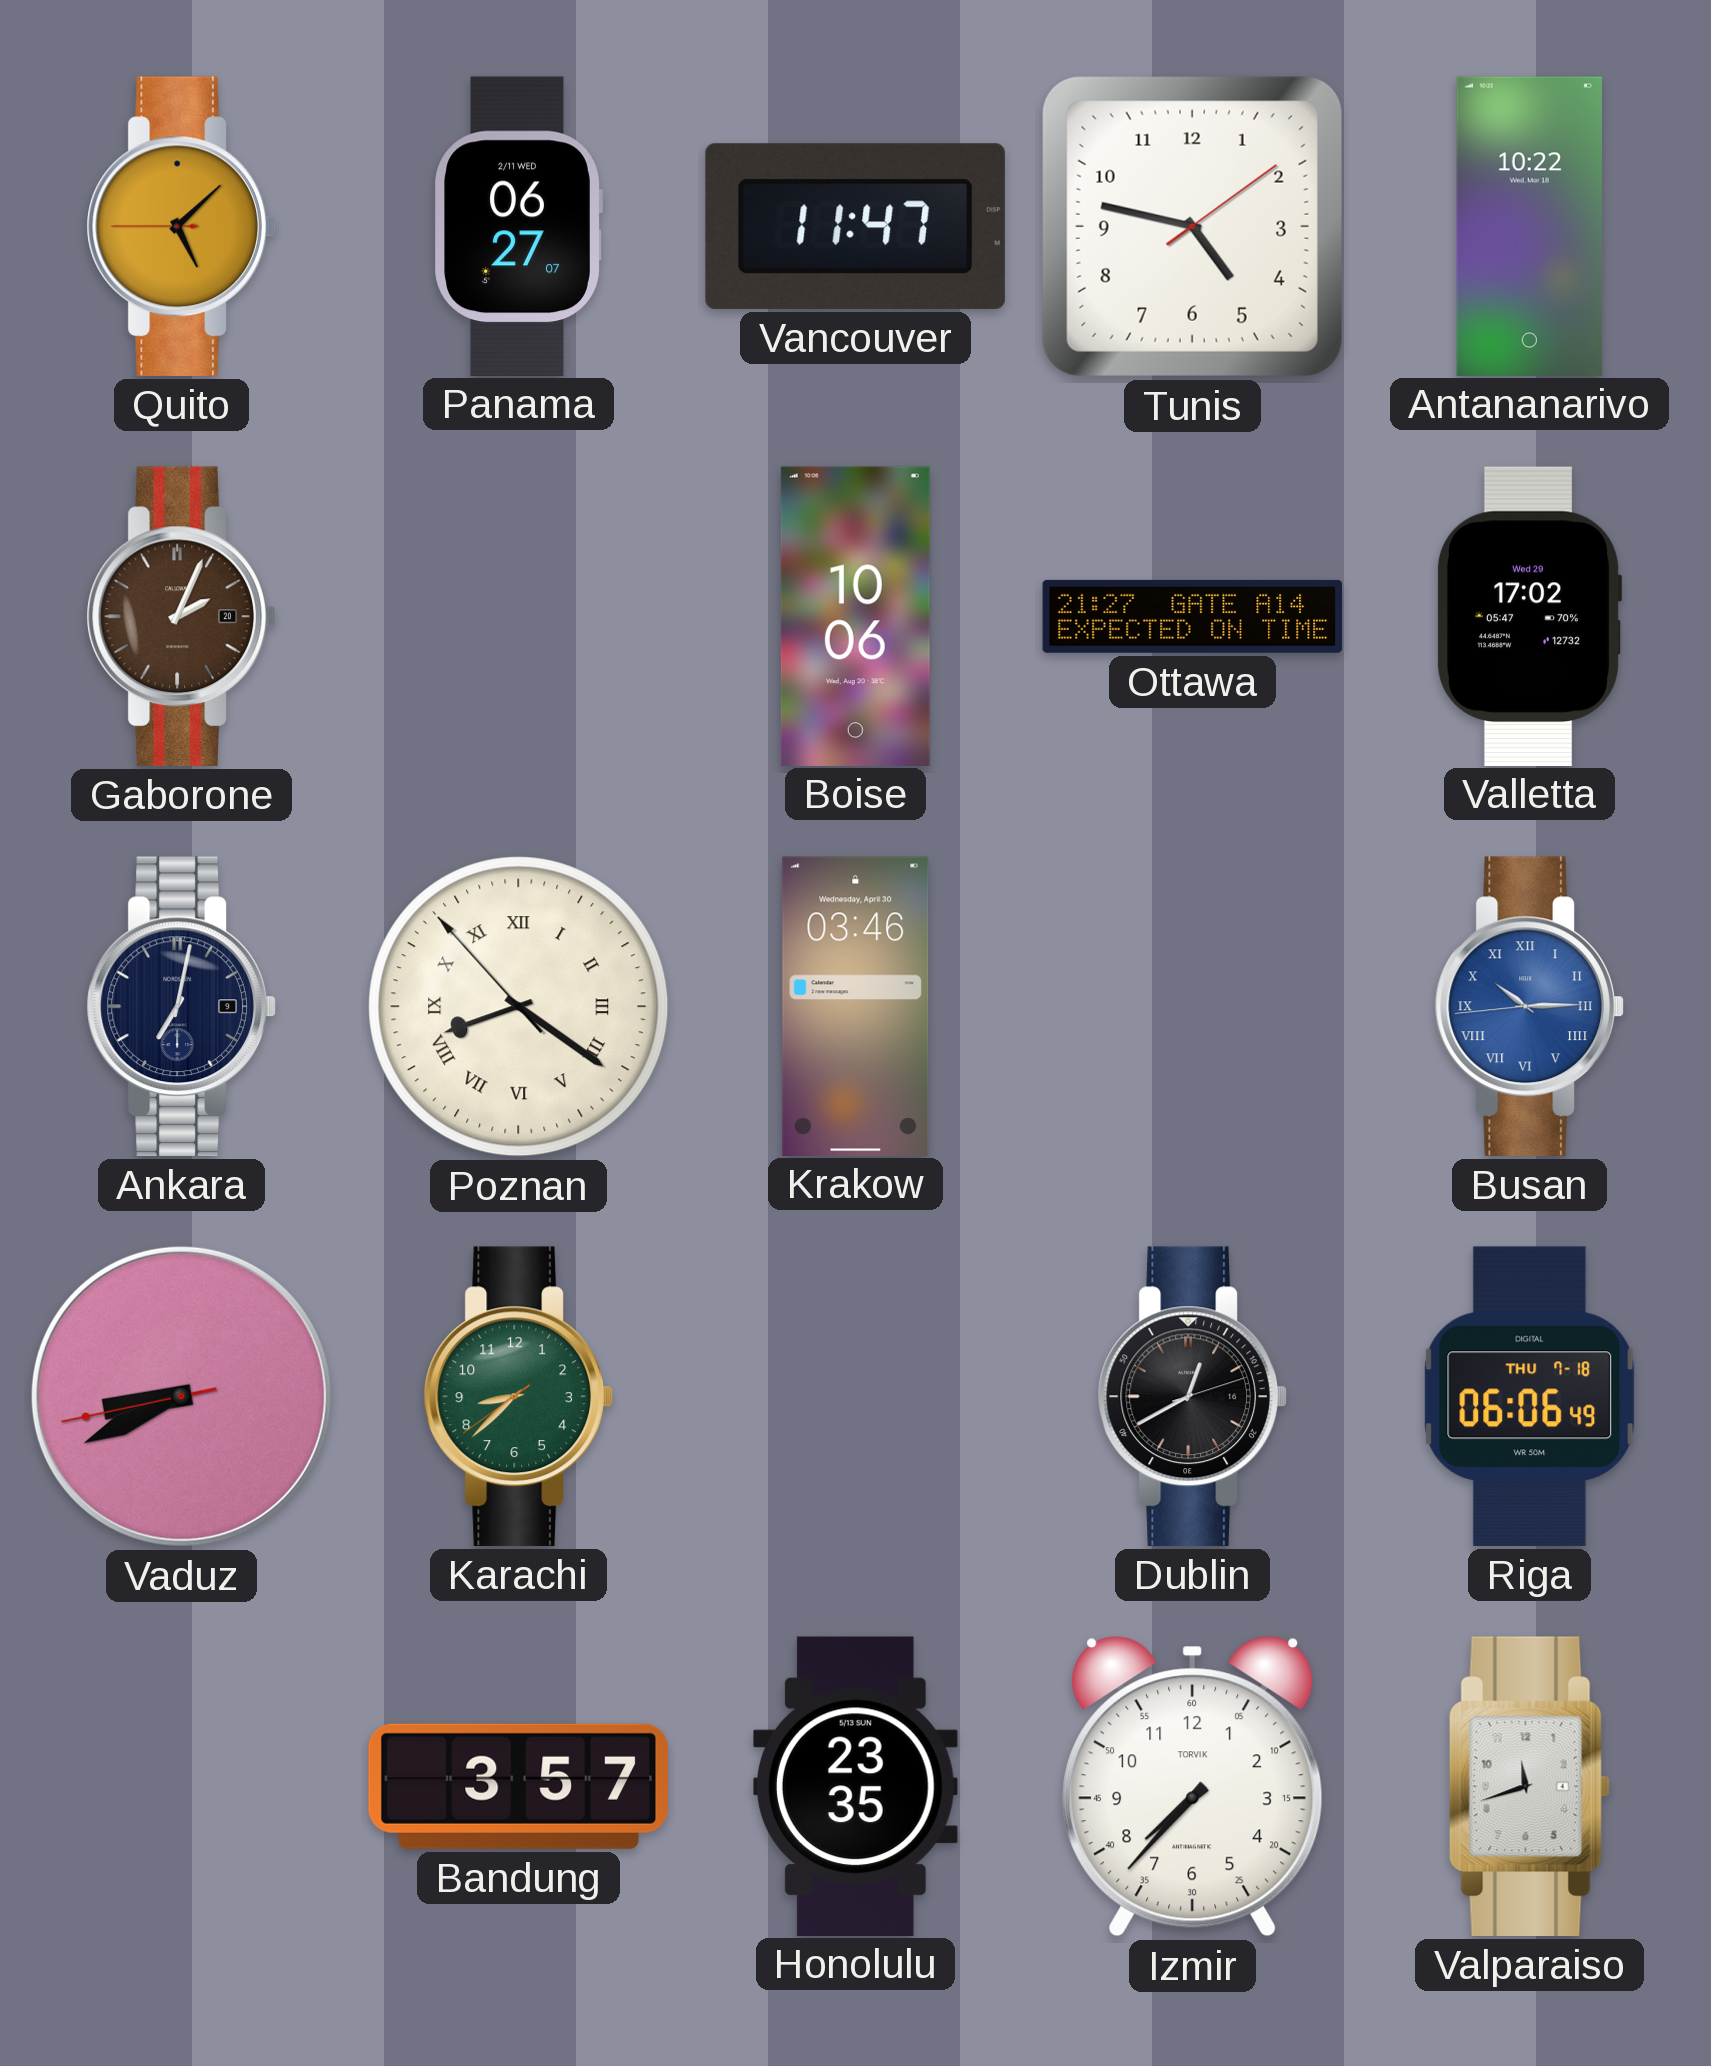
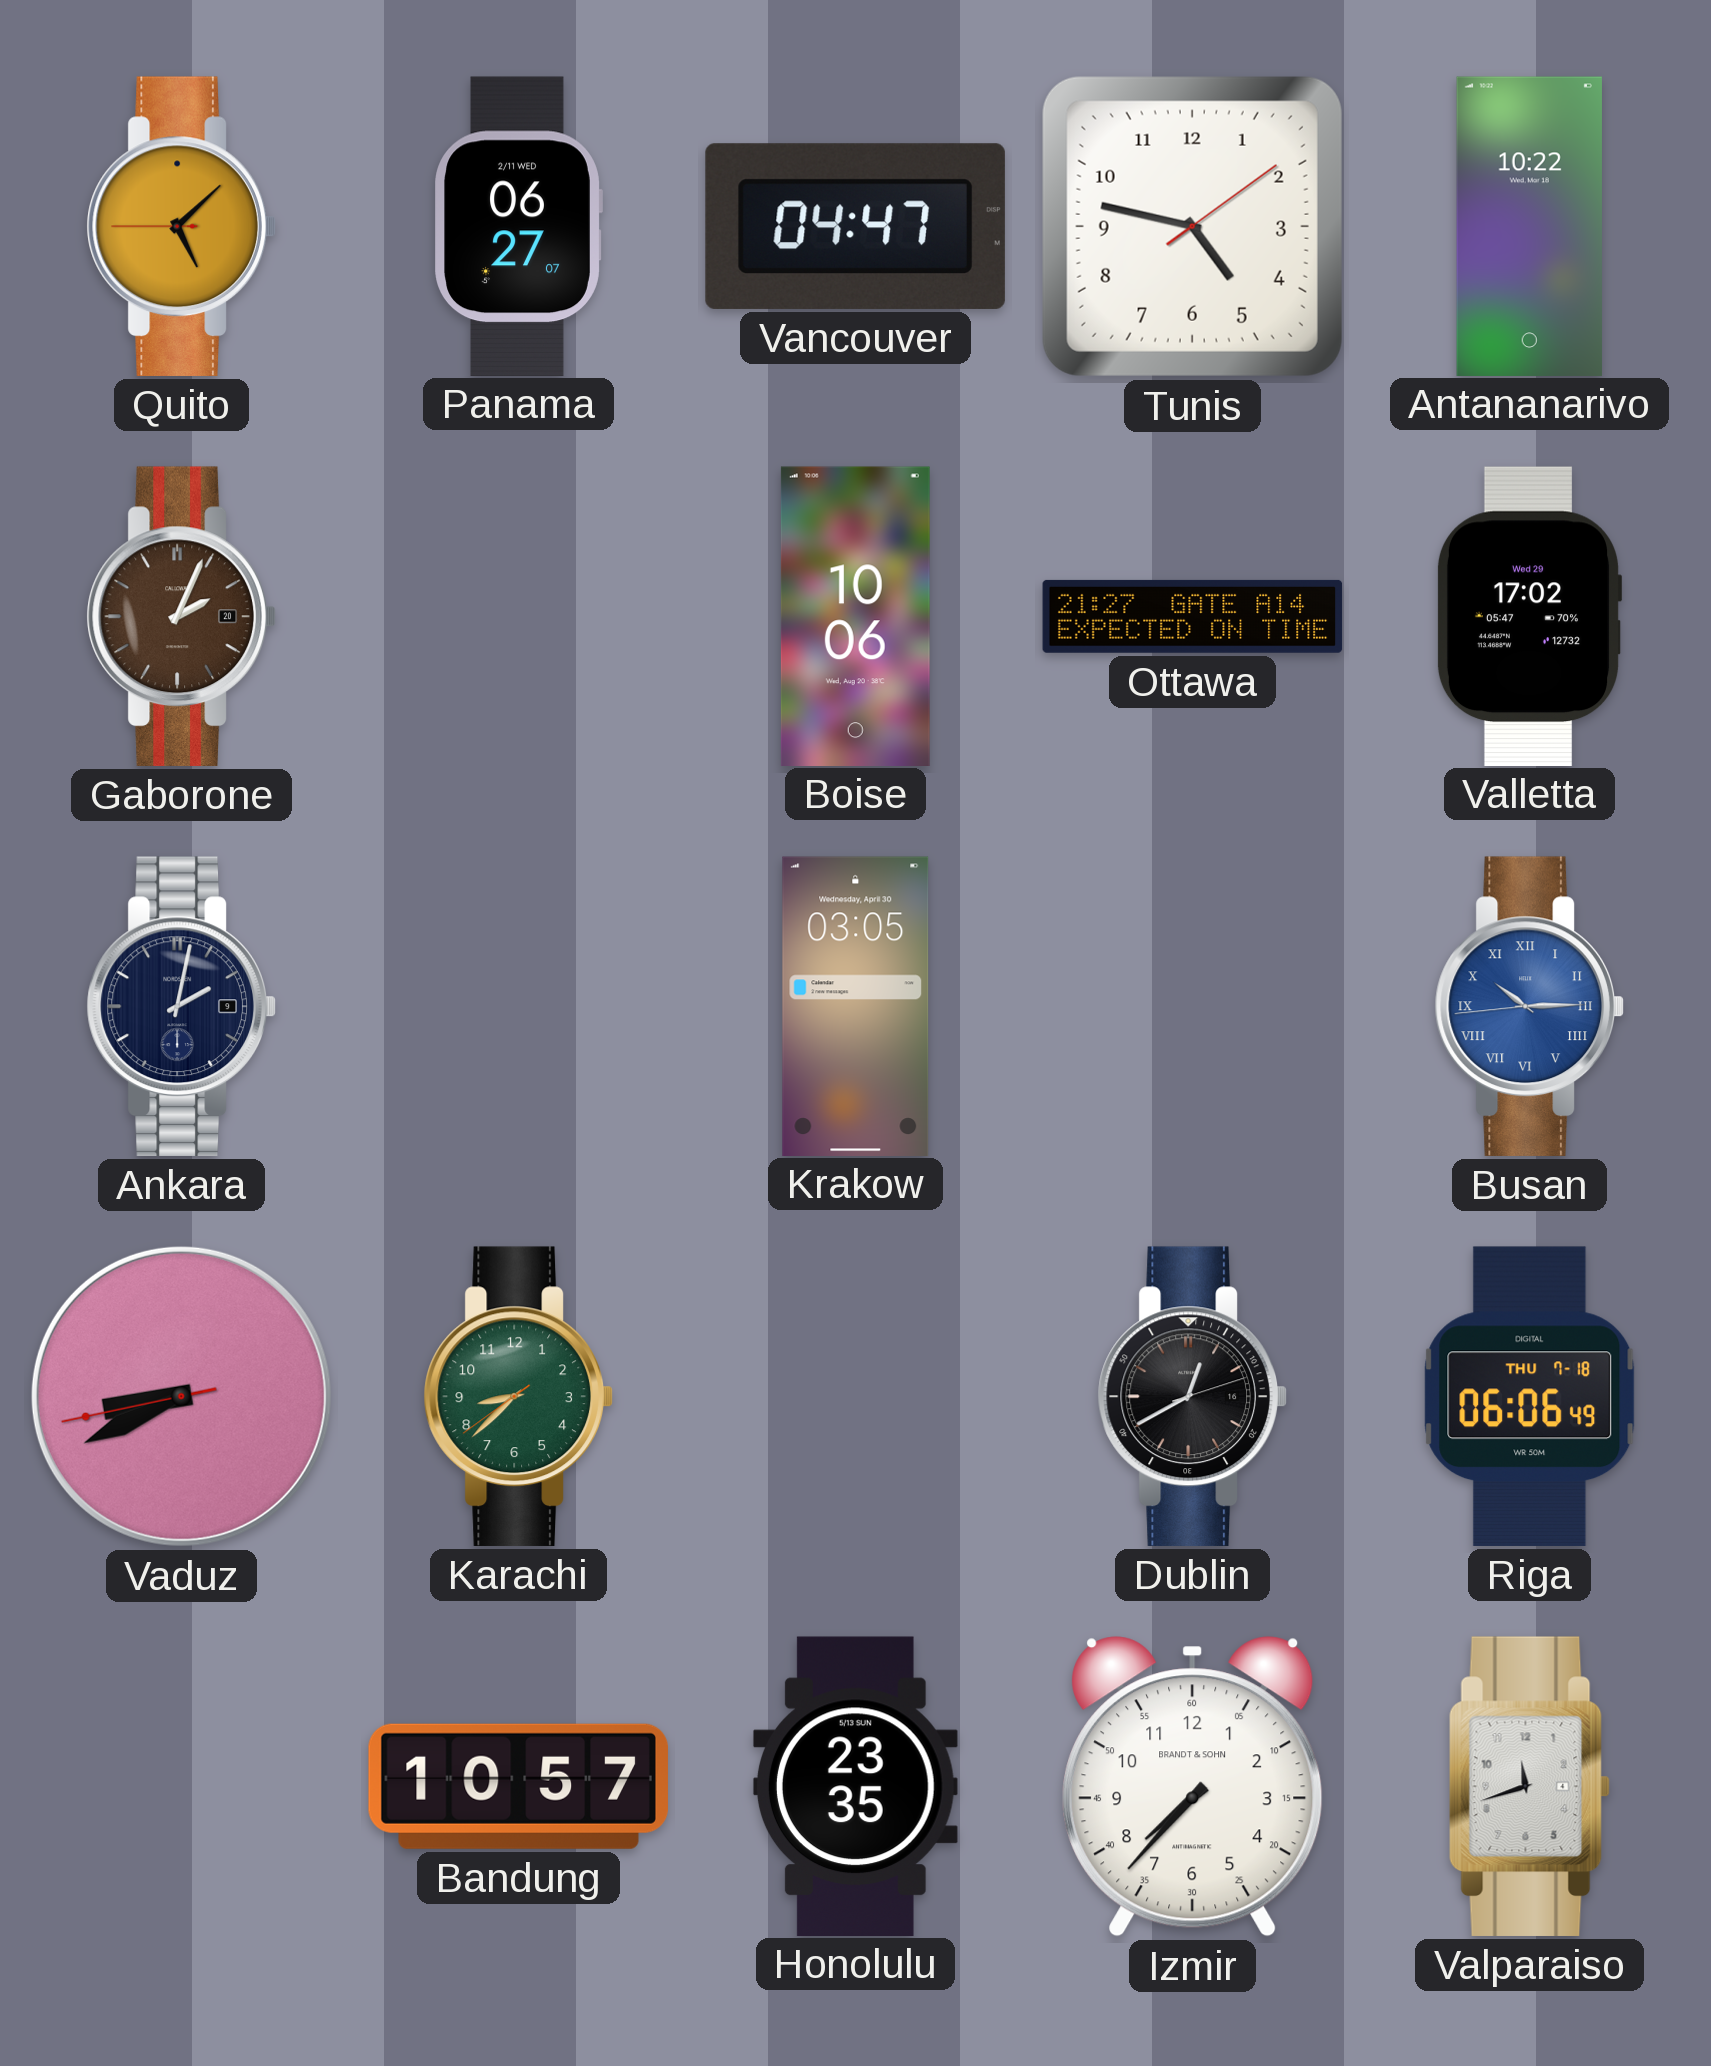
Vancouver: 11:47 -> 04:47
Ankara: 7:02 -> 2:02
Poznan: 8:20 -> none
Krakow: 03:46 -> 03:05
Bandung: 3:57 -> 10:57
Izmir brand: TORVIK -> BRANDT & SOHN
